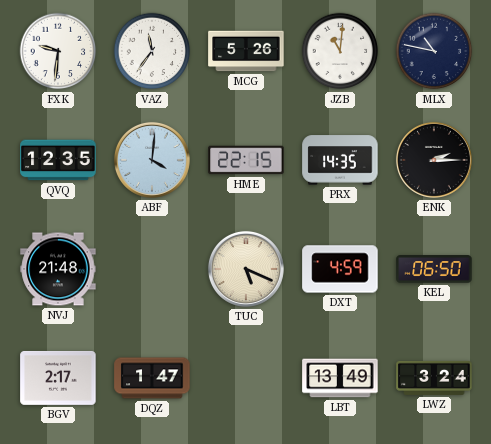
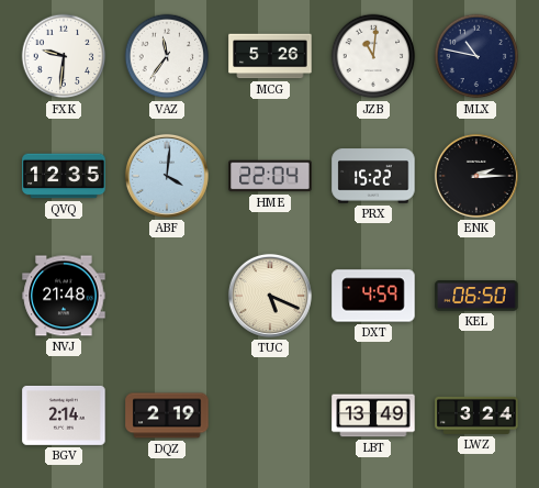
HME: 22:15 -> 22:04
PRX: 14:35 -> 15:22
BGV: 2:17 -> 2:14
DQZ: 1:47 -> 2:19
